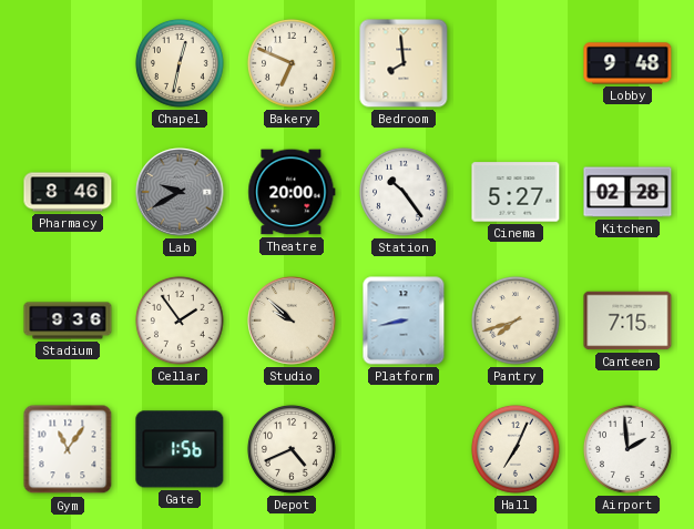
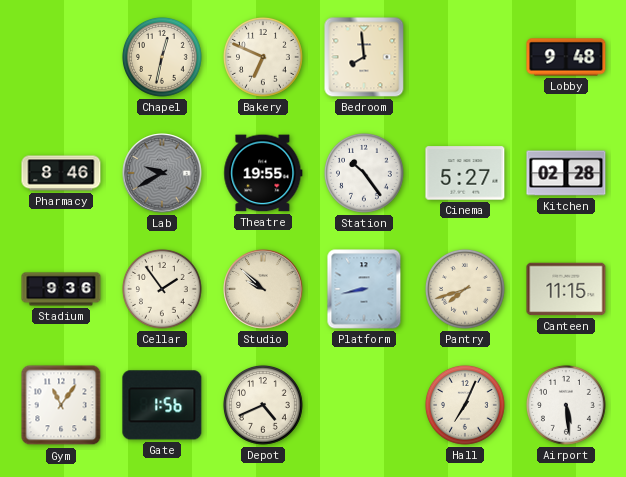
Theatre: 20:00 -> 19:55
Canteen: 7:15 -> 11:15
Airport: 1:59 -> 5:29
